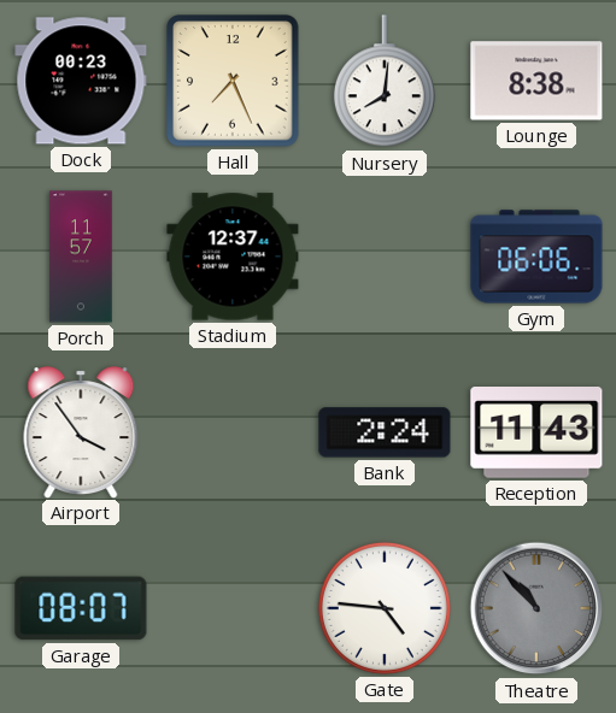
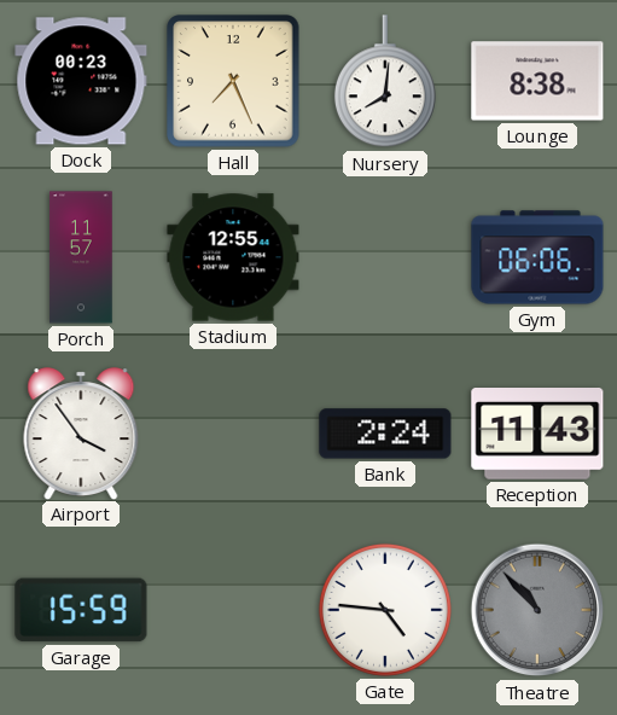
Stadium: 12:37 -> 12:55
Garage: 08:07 -> 15:59
